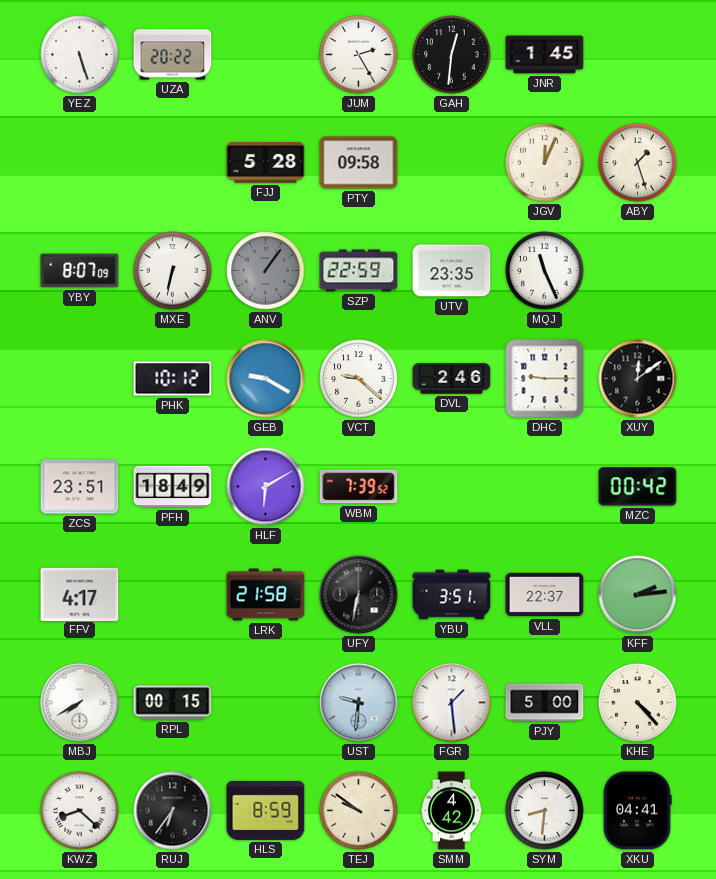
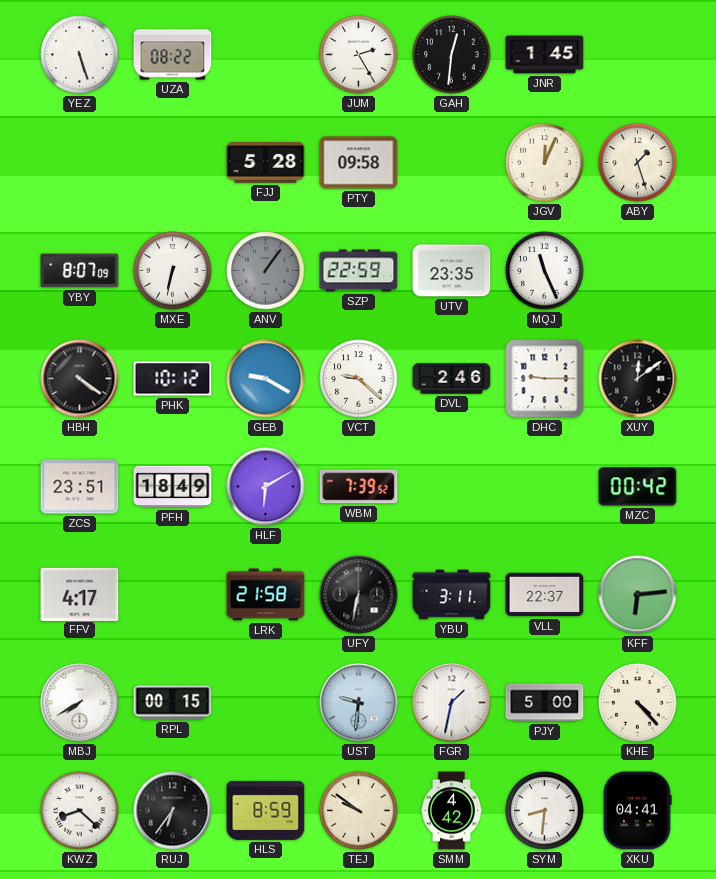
UZA: 20:22 -> 08:22
HBH: none -> 4:21
YBU: 3:51 -> 3:11
KFF: 2:14 -> 6:14
FGR: 1:29 -> 1:32
